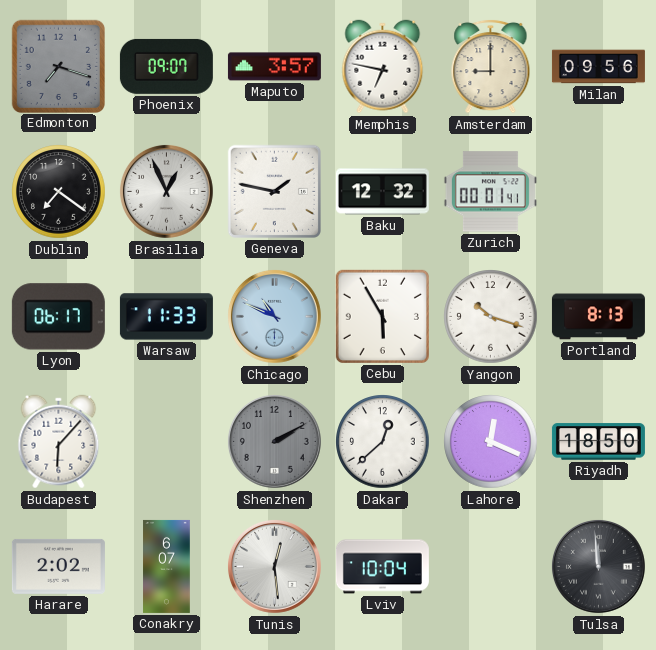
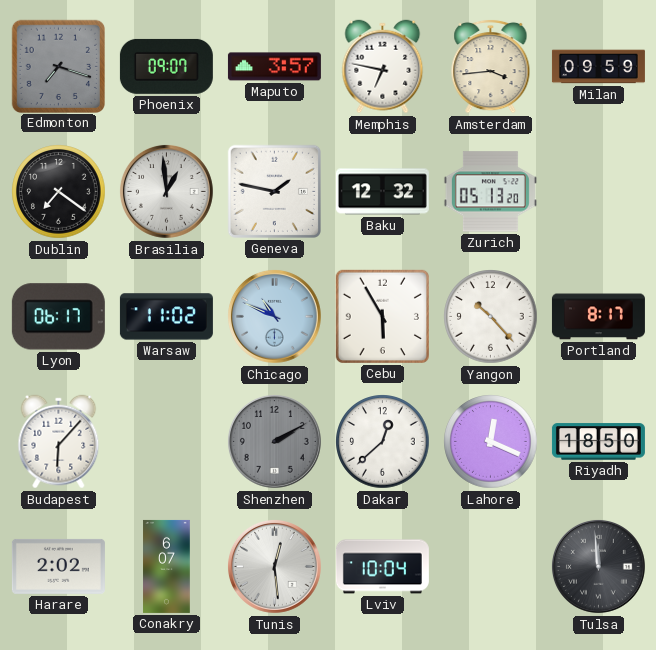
Amsterdam: 9:00 -> 3:44
Milan: 09:56 -> 09:59
Brasilia: 12:56 -> 12:59
Zurich: 00:01 -> 05:13
Warsaw: 11:33 -> 11:02
Yangon: 10:18 -> 10:23
Portland: 8:13 -> 8:17
